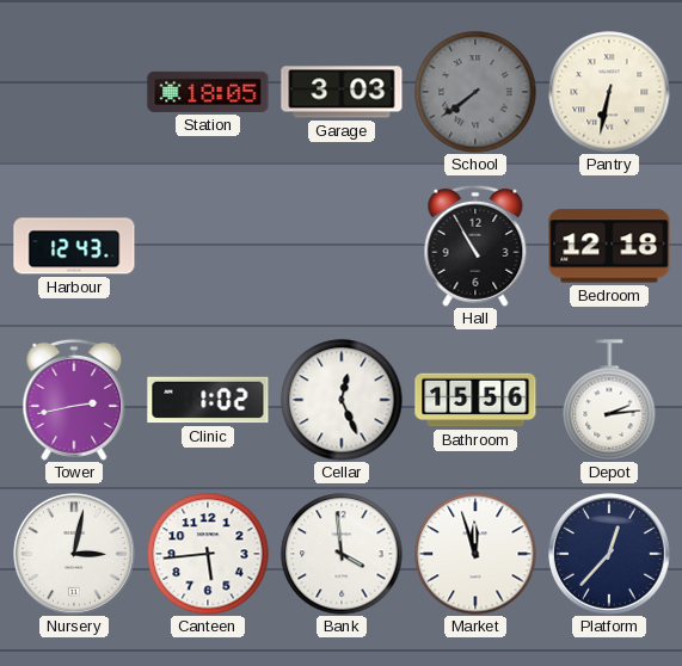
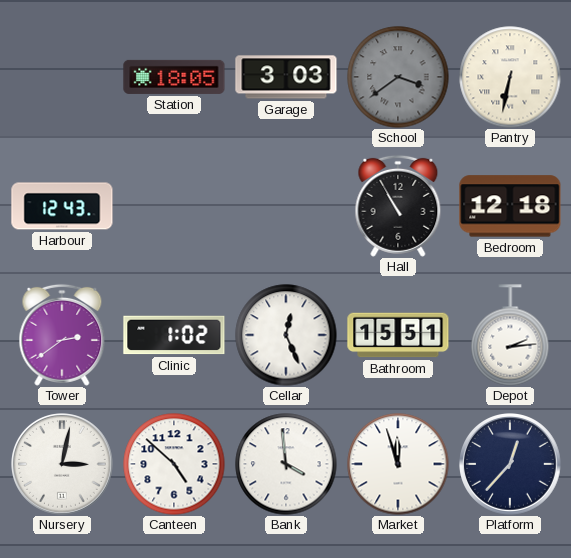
School: 7:39 -> 3:39
Tower: 2:43 -> 2:39
Bathroom: 15:56 -> 15:51
Canteen: 5:44 -> 4:52
